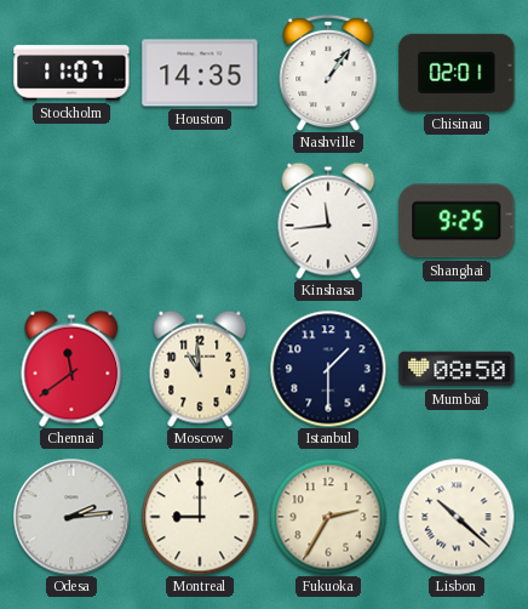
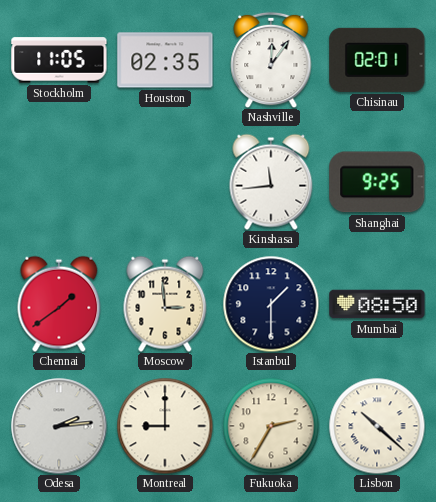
Stockholm: 11:07 -> 11:05
Houston: 14:35 -> 02:35
Nashville: 1:06 -> 12:06
Chennai: 11:39 -> 1:39
Moscow: 10:59 -> 2:59
